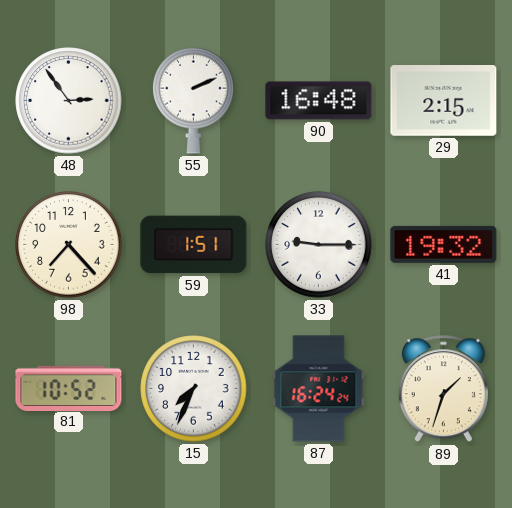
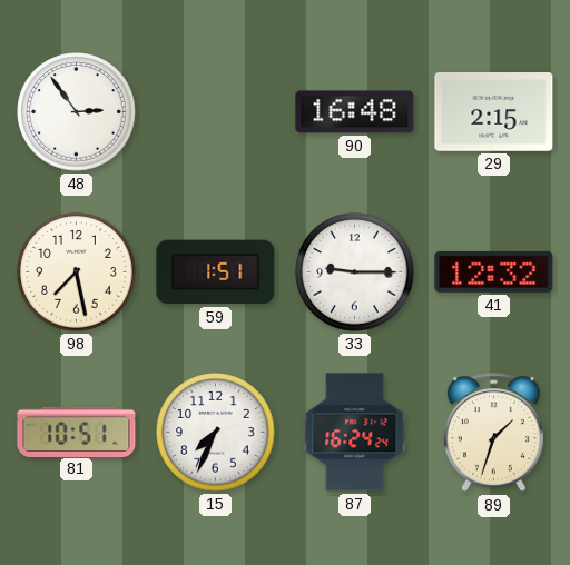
55: 2:11 -> none
98: 7:23 -> 7:28
41: 19:32 -> 12:32
81: 10:52 -> 10:51
